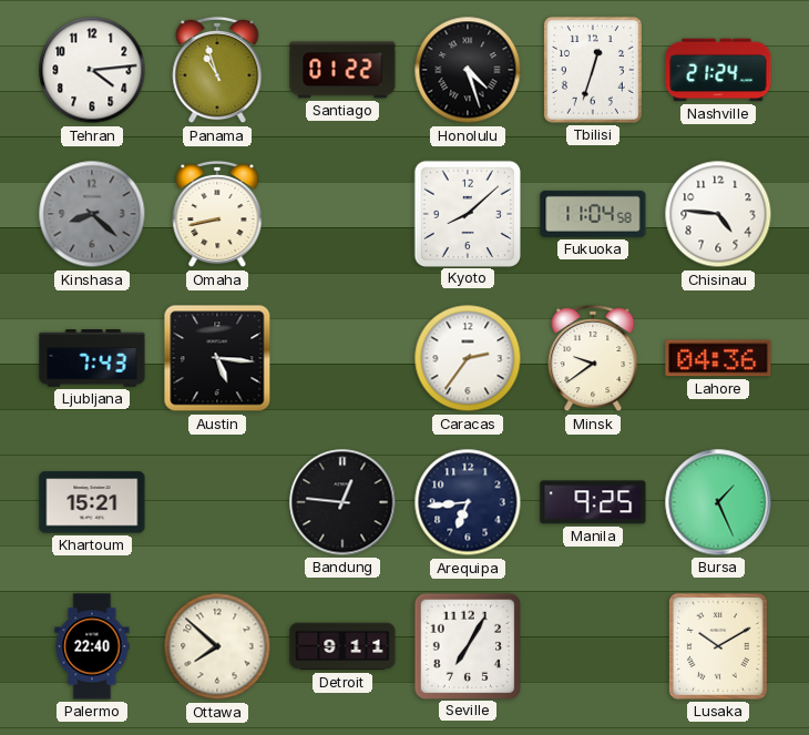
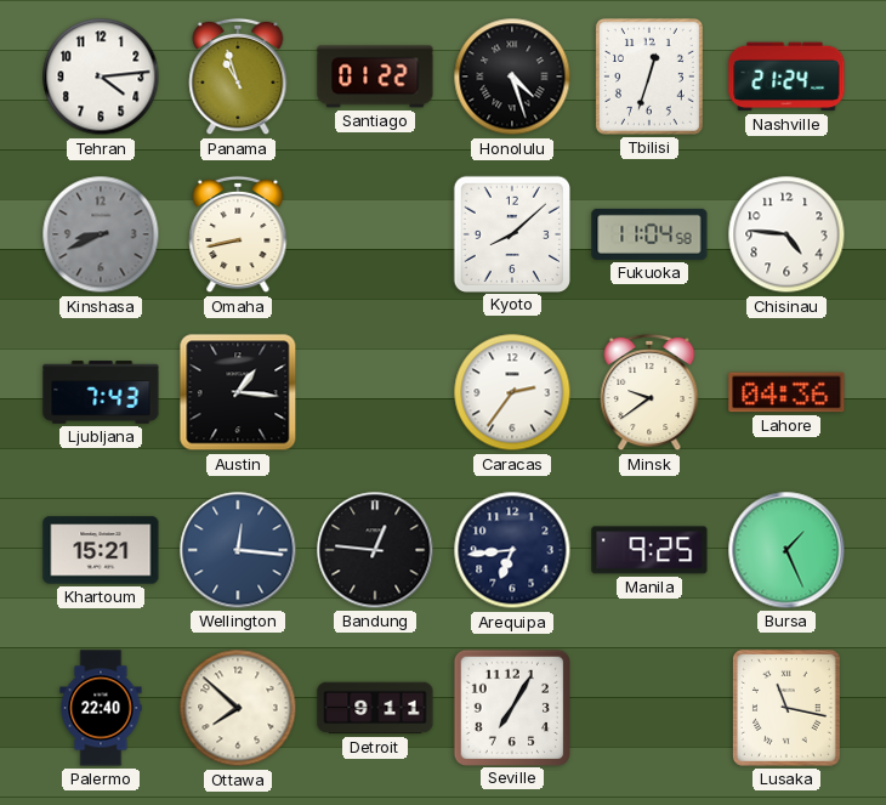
Kinshasa: 8:22 -> 8:41
Austin: 5:16 -> 1:16
Wellington: none -> 12:16
Lusaka: 10:10 -> 11:17
